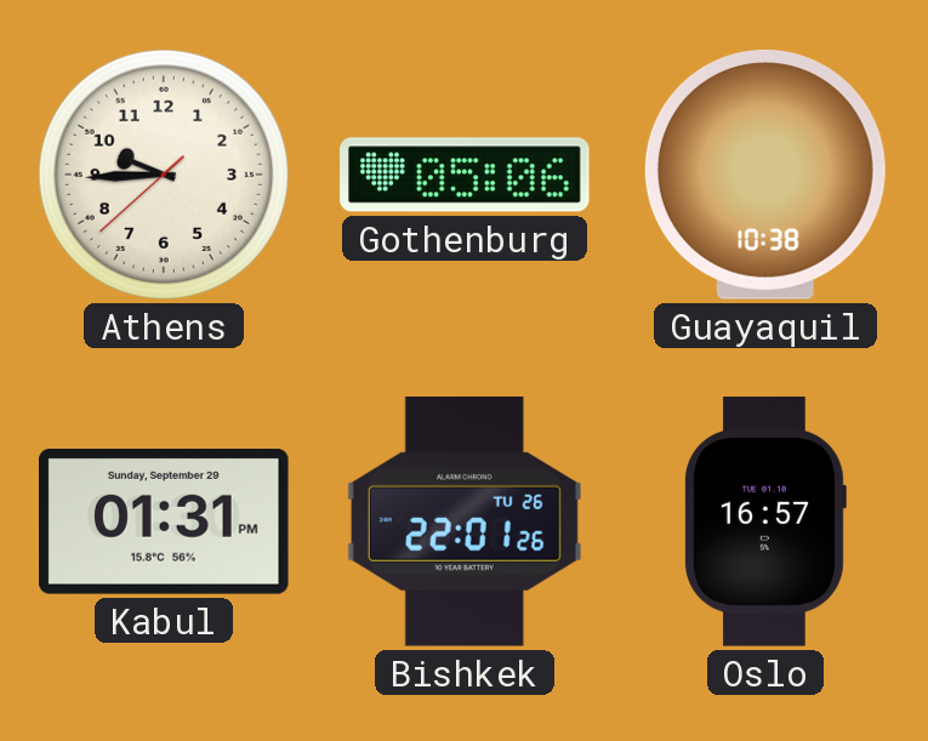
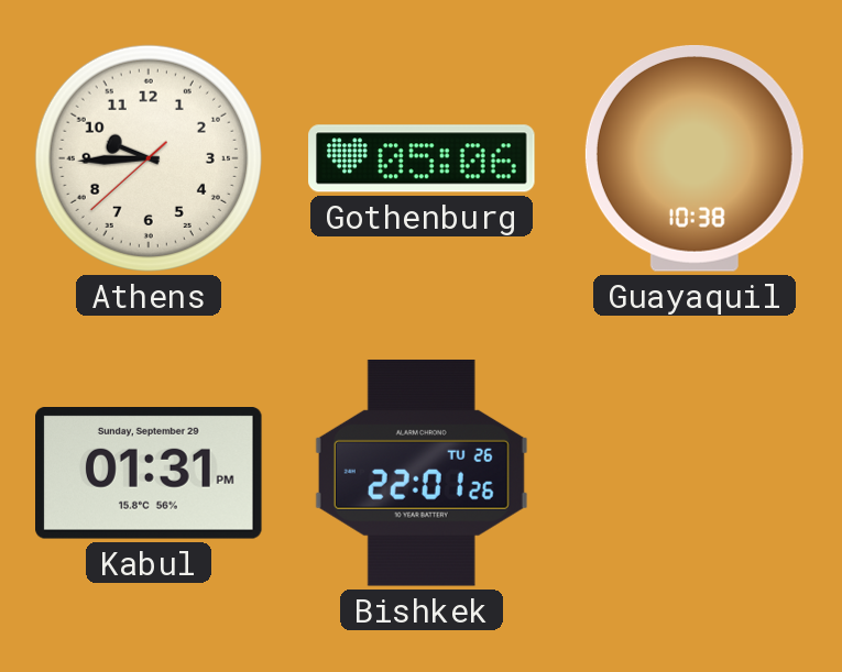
Oslo: 16:57 -> none
